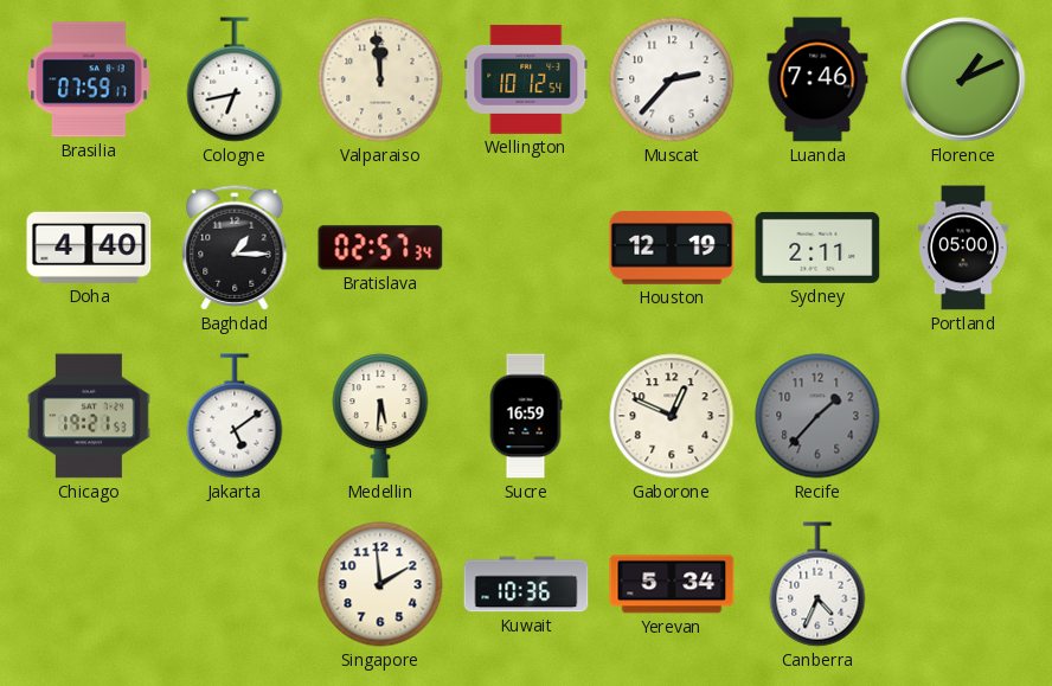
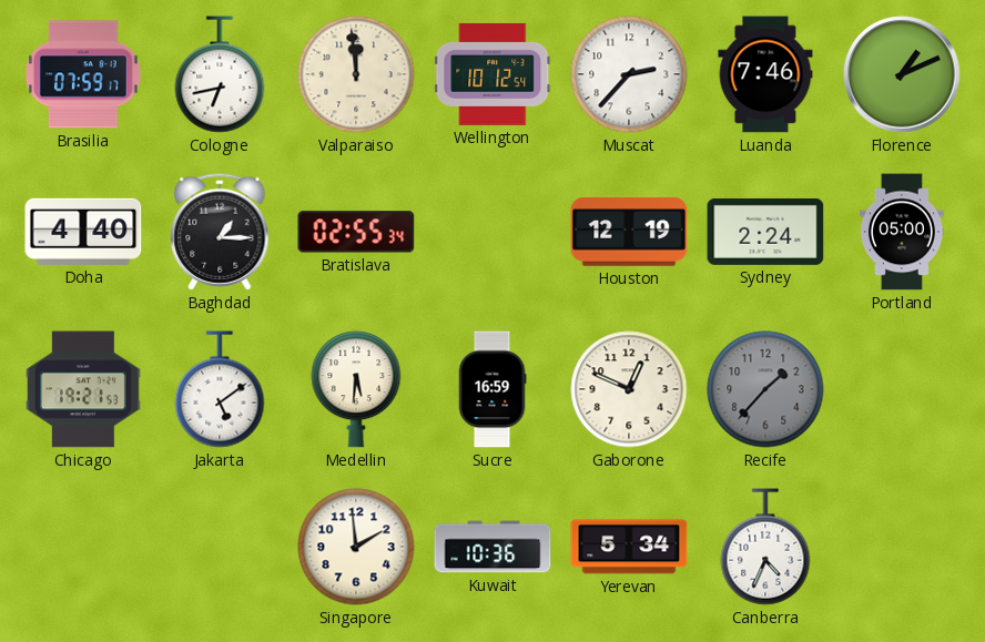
Bratislava: 02:57 -> 02:55
Sydney: 2:11 -> 2:24
